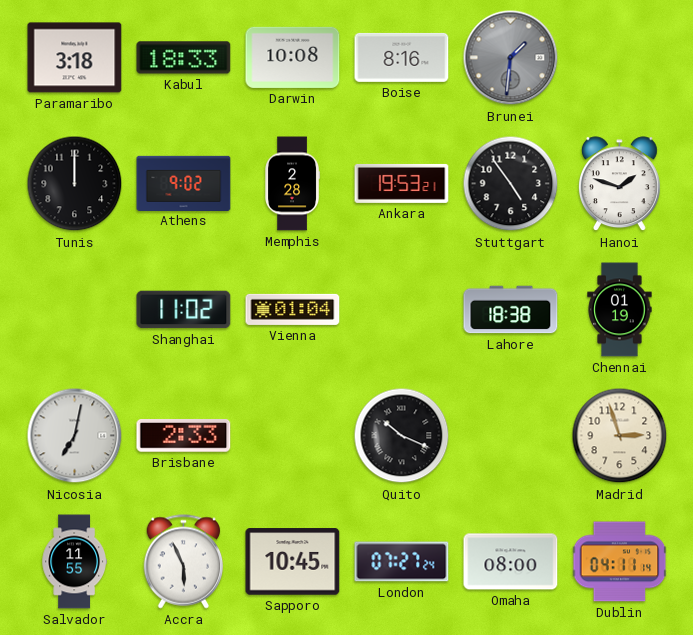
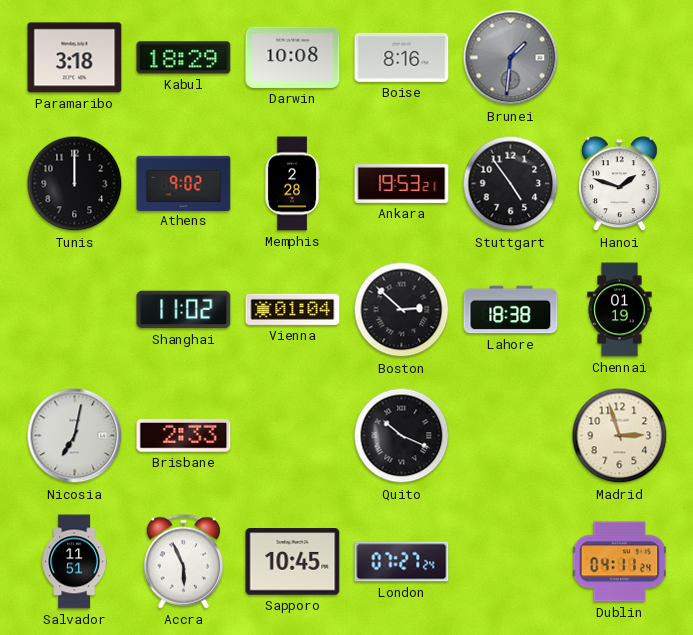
Kabul: 18:33 -> 18:29
Boston: none -> 2:52
Salvador: 11:55 -> 11:51
Omaha: 08:00 -> none
Dublin: 04:11:14 -> 04:11:24
